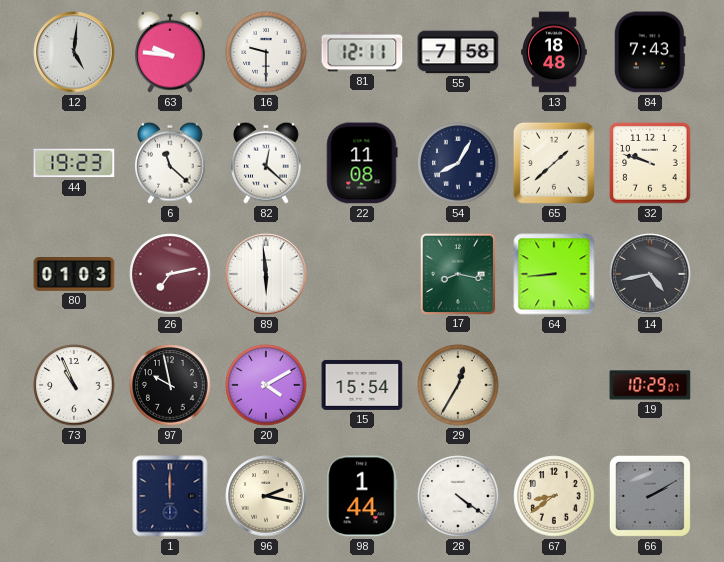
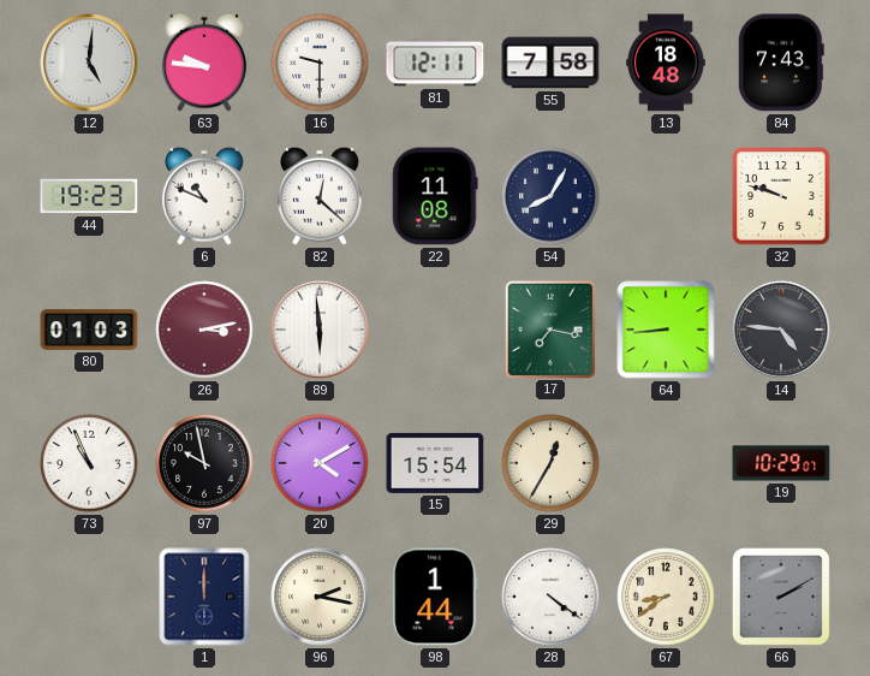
6: 11:22 -> 10:49
65: 1:38 -> none
26: 7:13 -> 3:13
17: 8:17 -> 7:17
14: 4:43 -> 4:46
